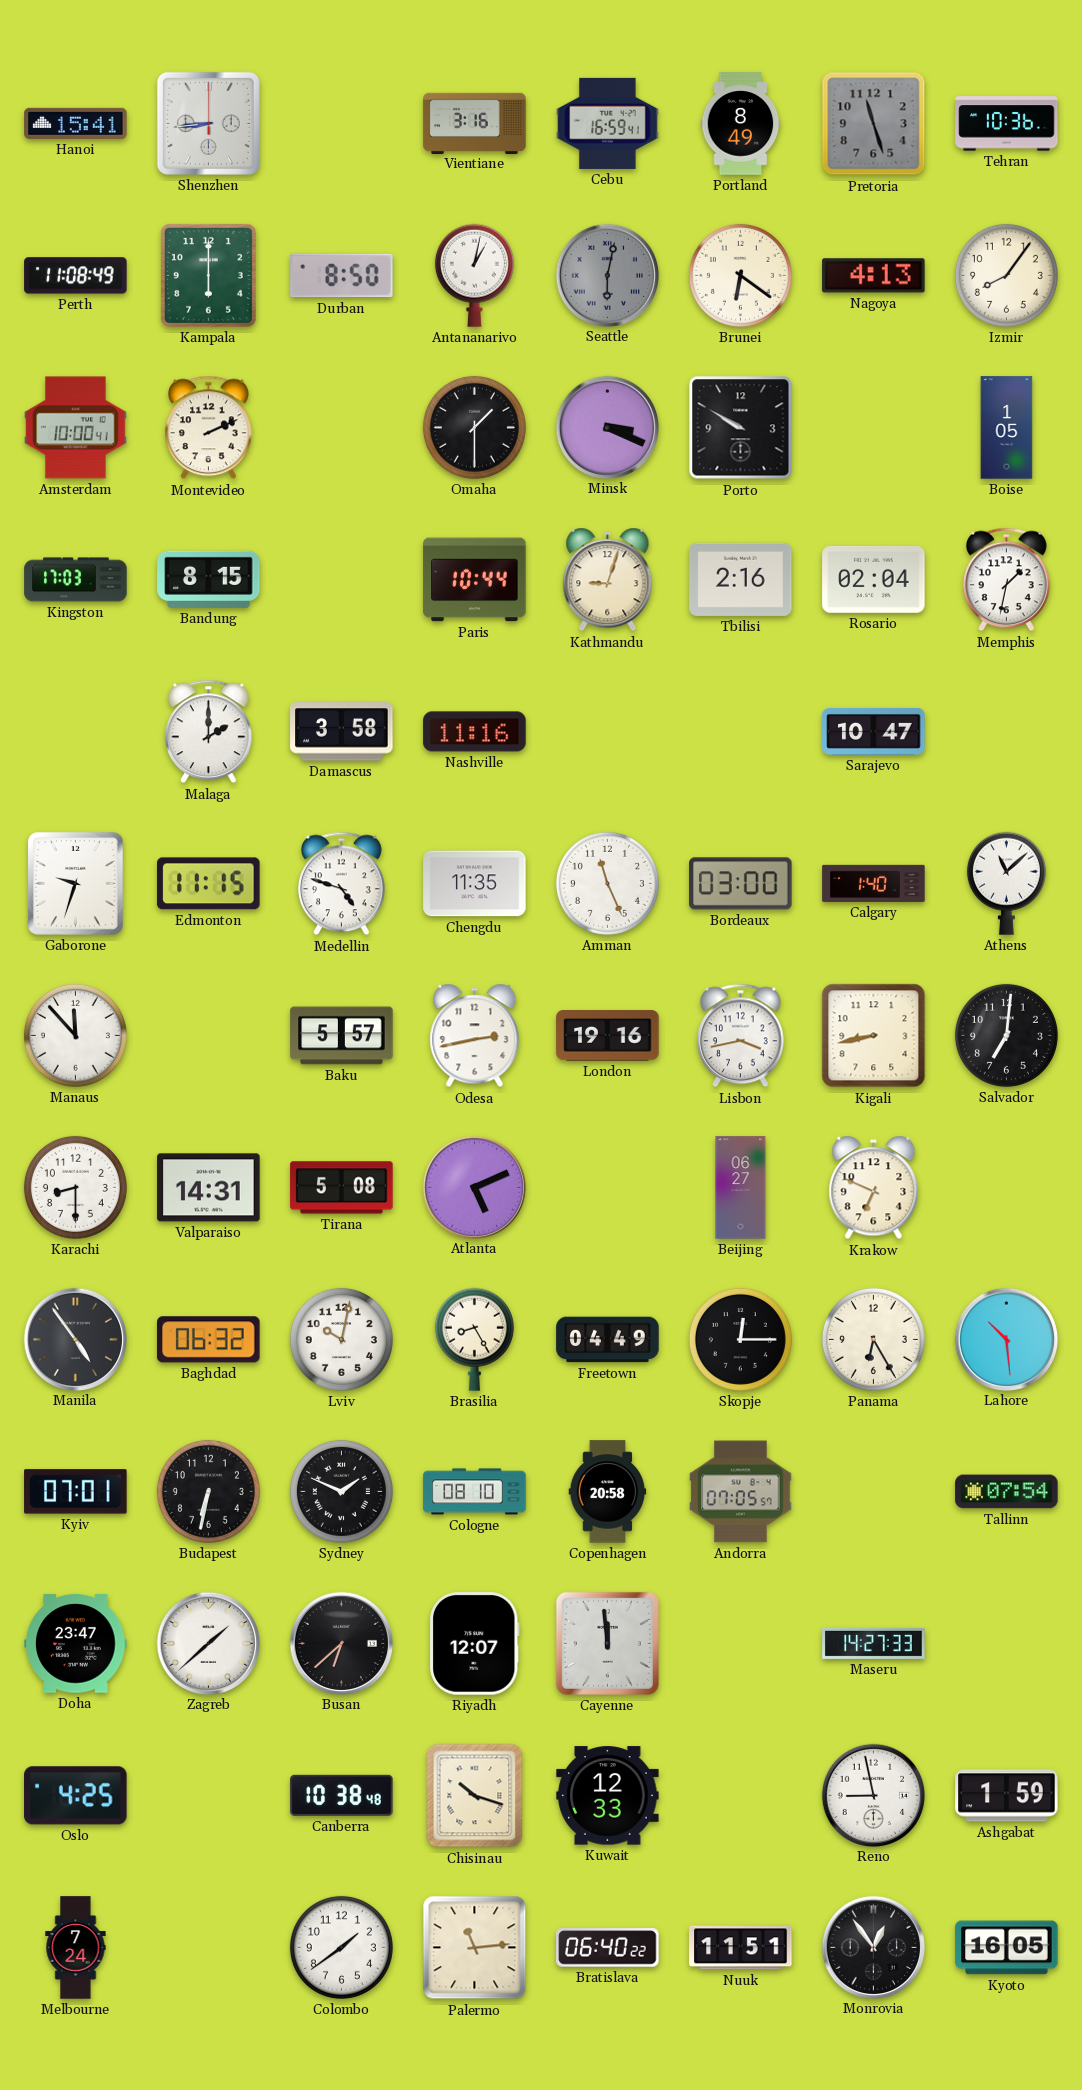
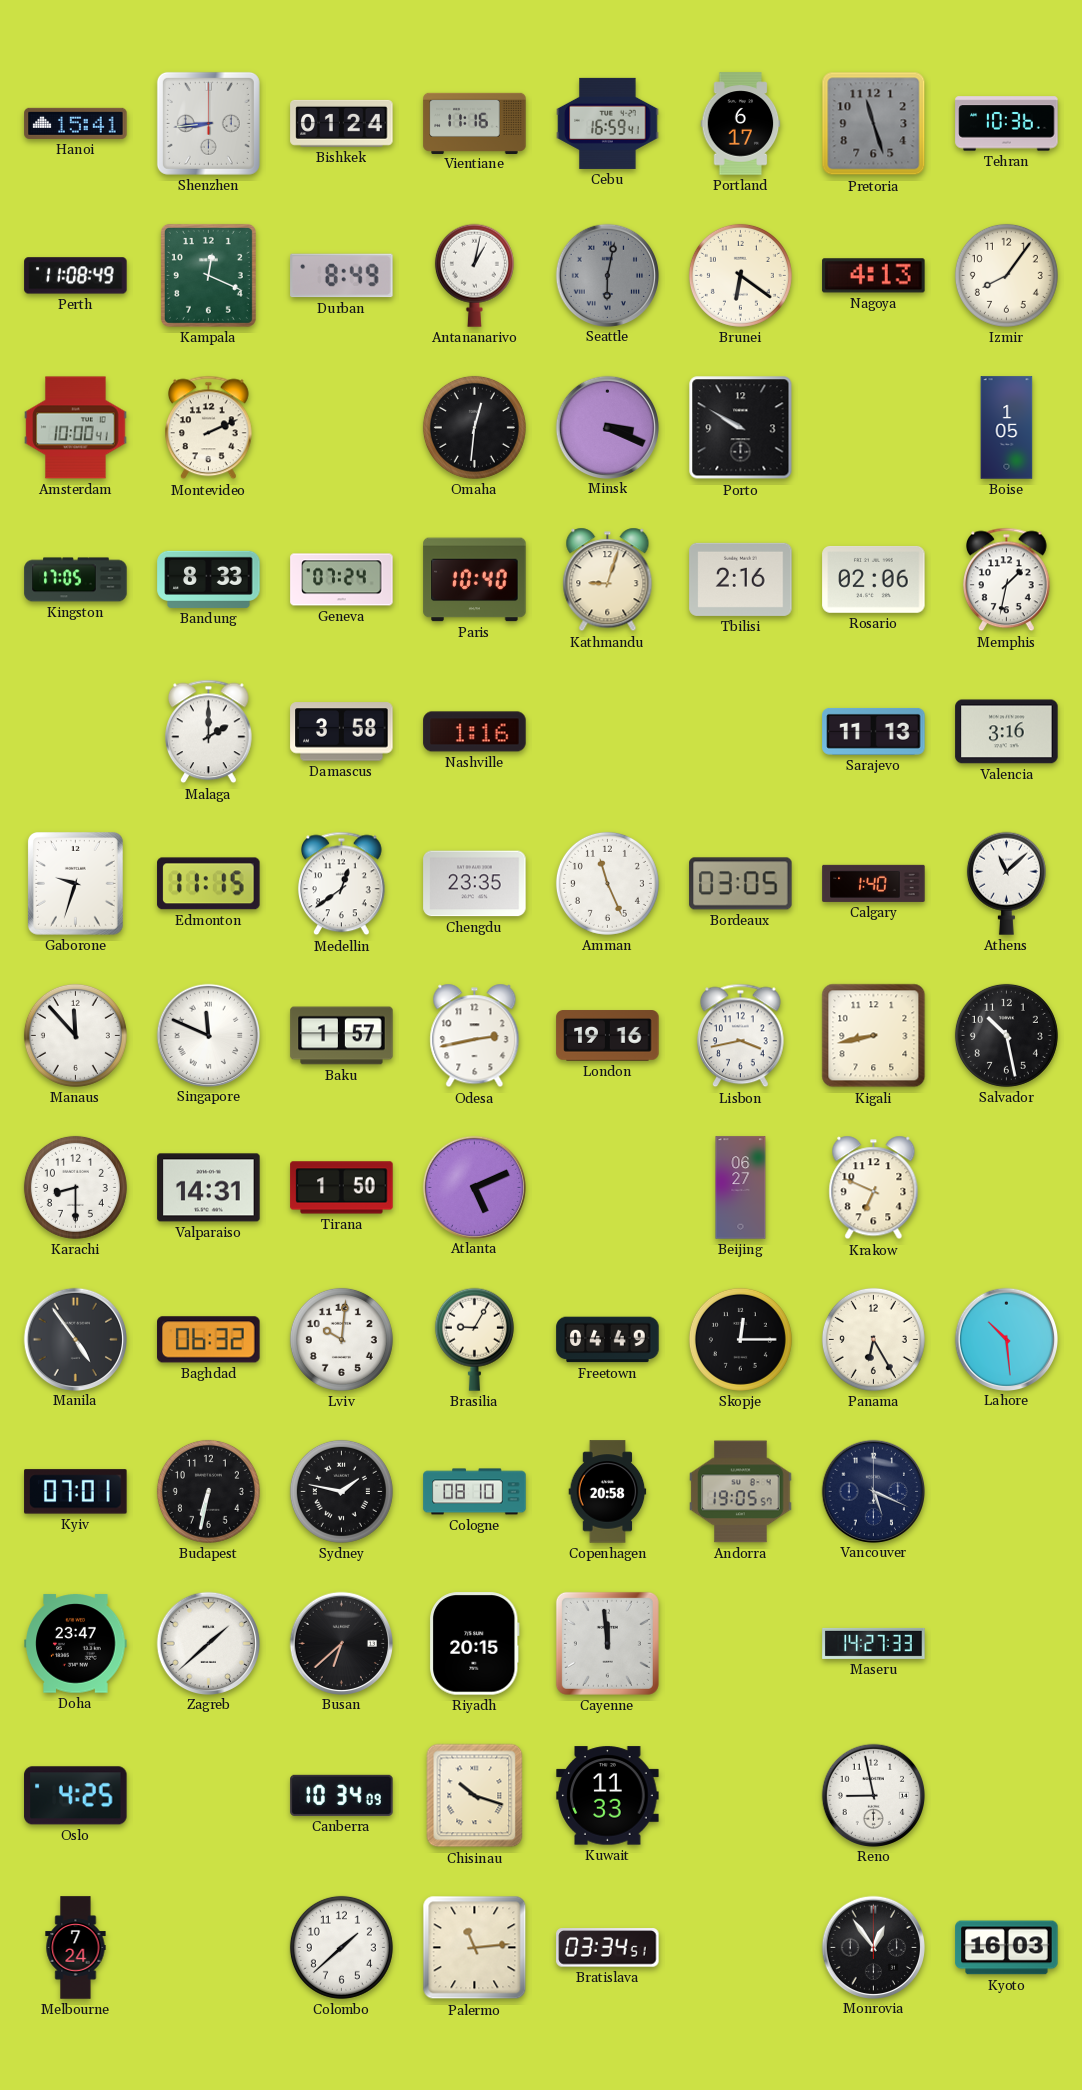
Bishkek: none -> 01:24
Vientiane: 3:16 -> 11:16
Portland: 8:49 -> 6:17
Kampala: 6:00 -> 12:19
Durban: 8:50 -> 8:49
Omaha: 1:30 -> 12:31
Kingston: 17:03 -> 17:05
Bandung: 8:15 -> 8:33
Geneva: none -> 07:24
Paris: 10:44 -> 10:40
Rosario: 02:04 -> 02:06
Nashville: 11:16 -> 1:16
Sarajevo: 10:47 -> 11:13
Valencia: none -> 3:16
Medellin: 4:48 -> 12:39
Chengdu: 11:35 -> 23:35
Bordeaux: 03:00 -> 03:05
Singapore: none -> 11:49
Baku: 5:57 -> 1:57
Salvador: 7:01 -> 10:28
Tirana: 5:08 -> 1:50
Lviv: 10:02 -> 10:01
Brasilia: 8:25 -> 9:05
Sydney: 1:49 -> 1:47
Andorra: 07:05 -> 19:05
Vancouver: none -> 5:19
Tallinn: 07:54 -> none
Riyadh: 12:07 -> 20:15
Canberra: 10:38 -> 10:34
Kuwait: 12:33 -> 11:33
Ashgabat: 1:59 -> none
Colombo: 1:39 -> 1:38
Bratislava: 06:40 -> 03:34
Nuuk: 11:51 -> none
Kyoto: 16:05 -> 16:03
